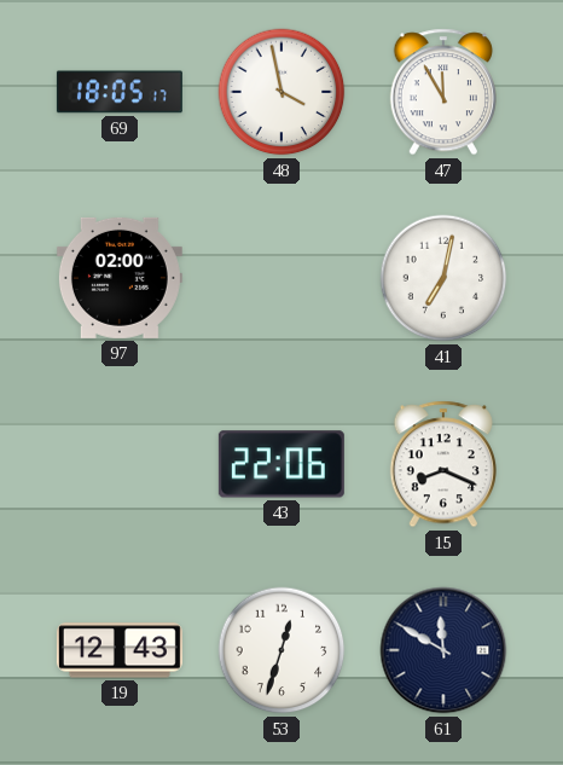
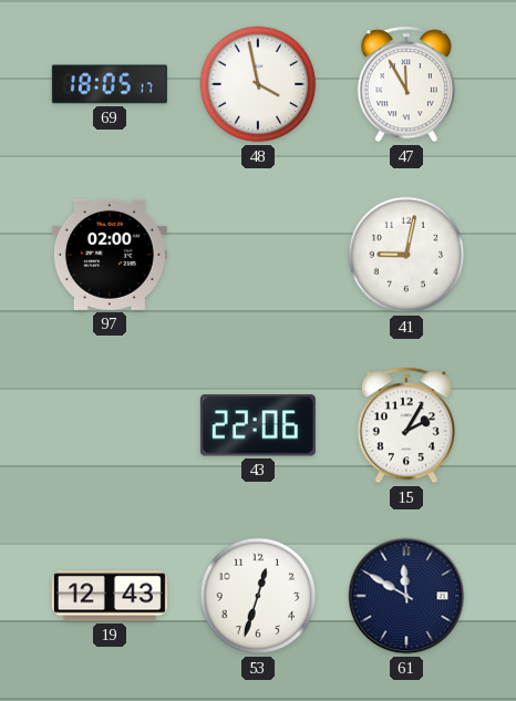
41: 7:02 -> 9:02
15: 8:19 -> 2:05
